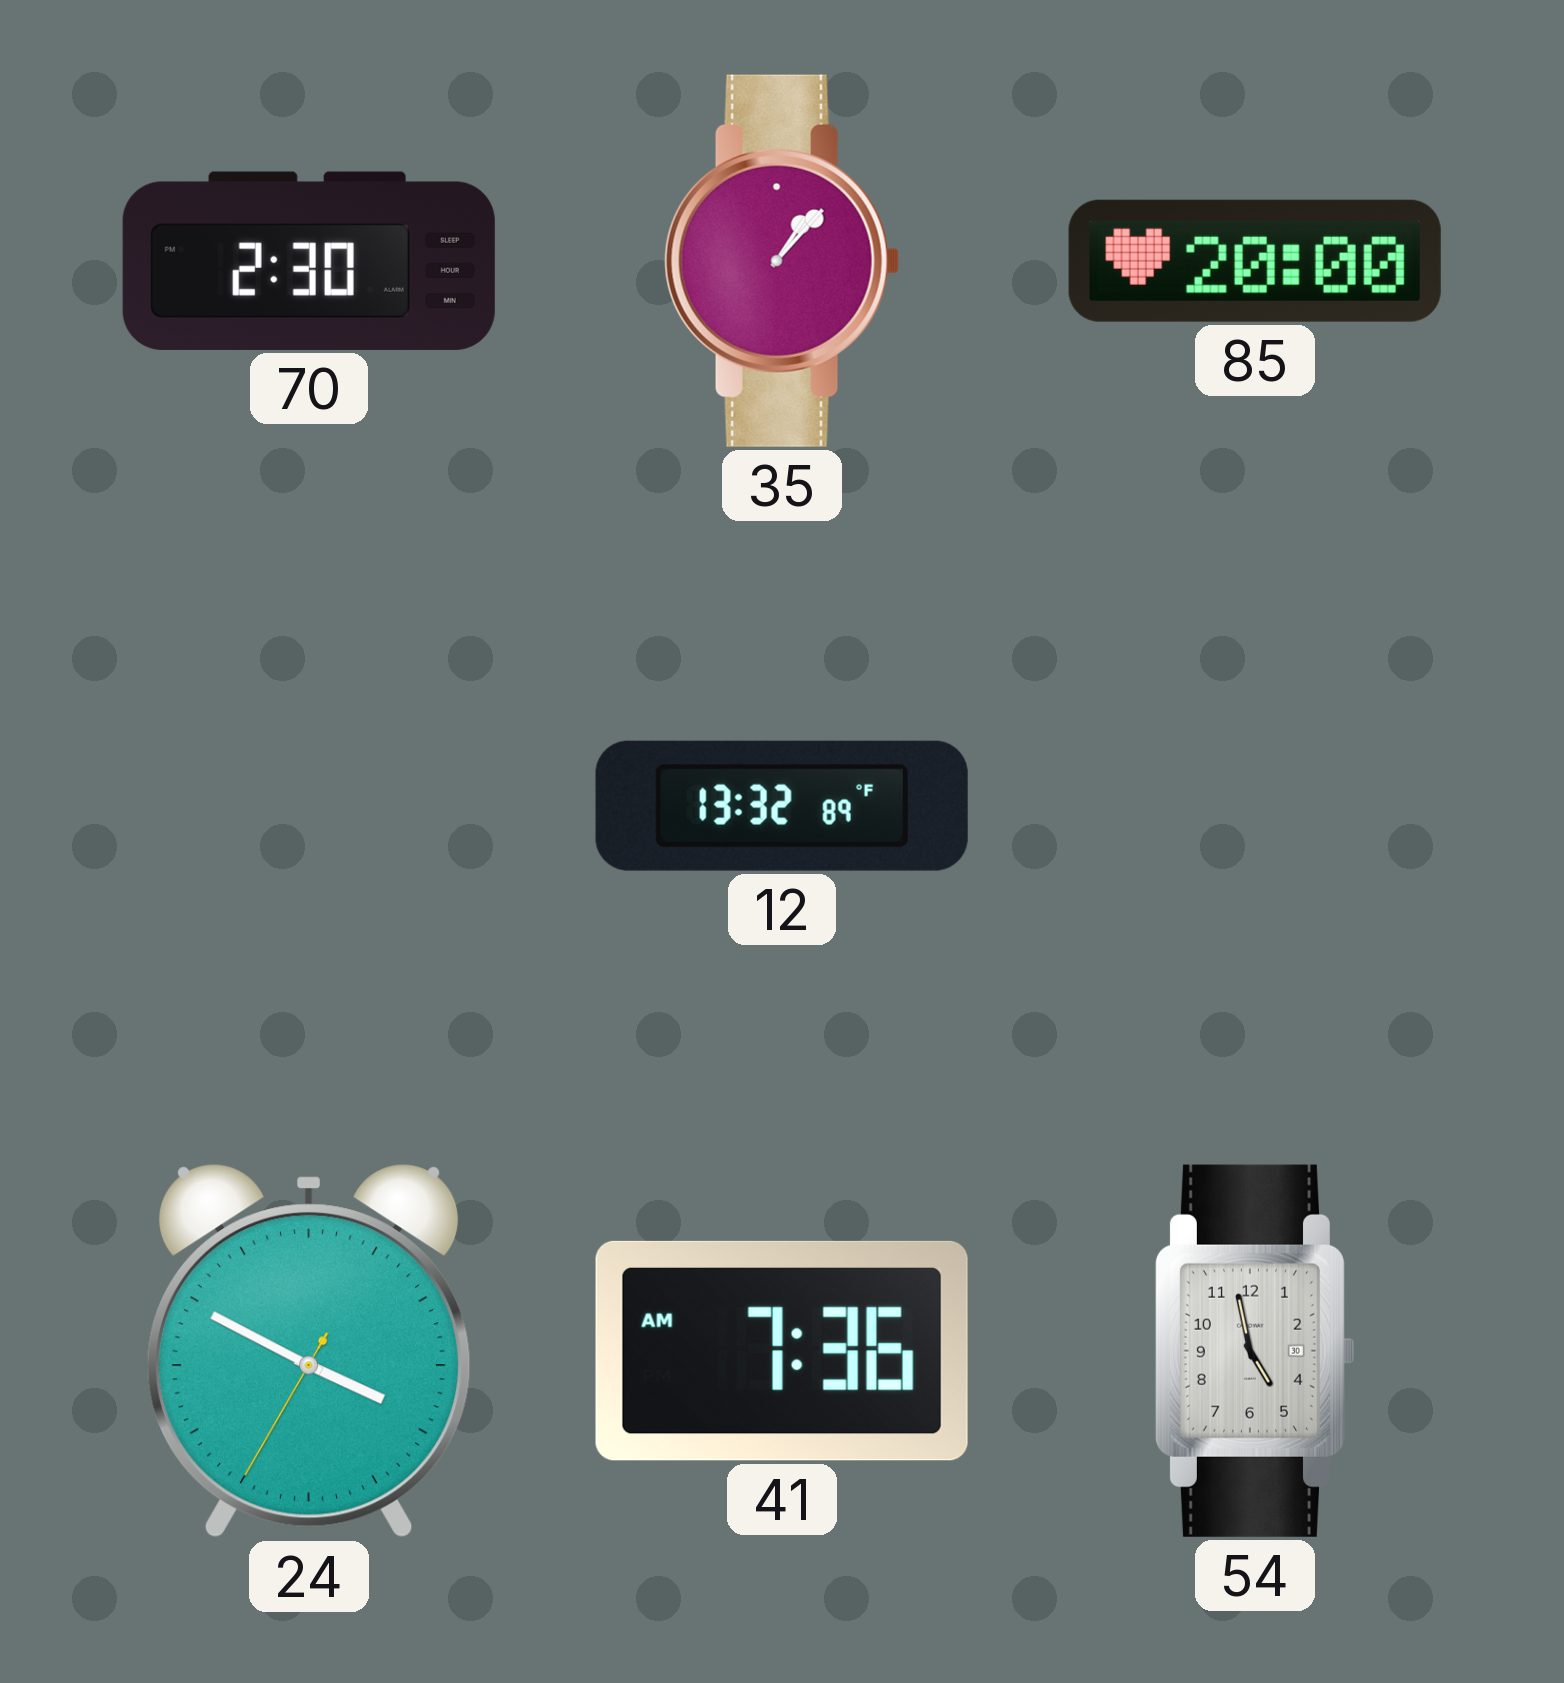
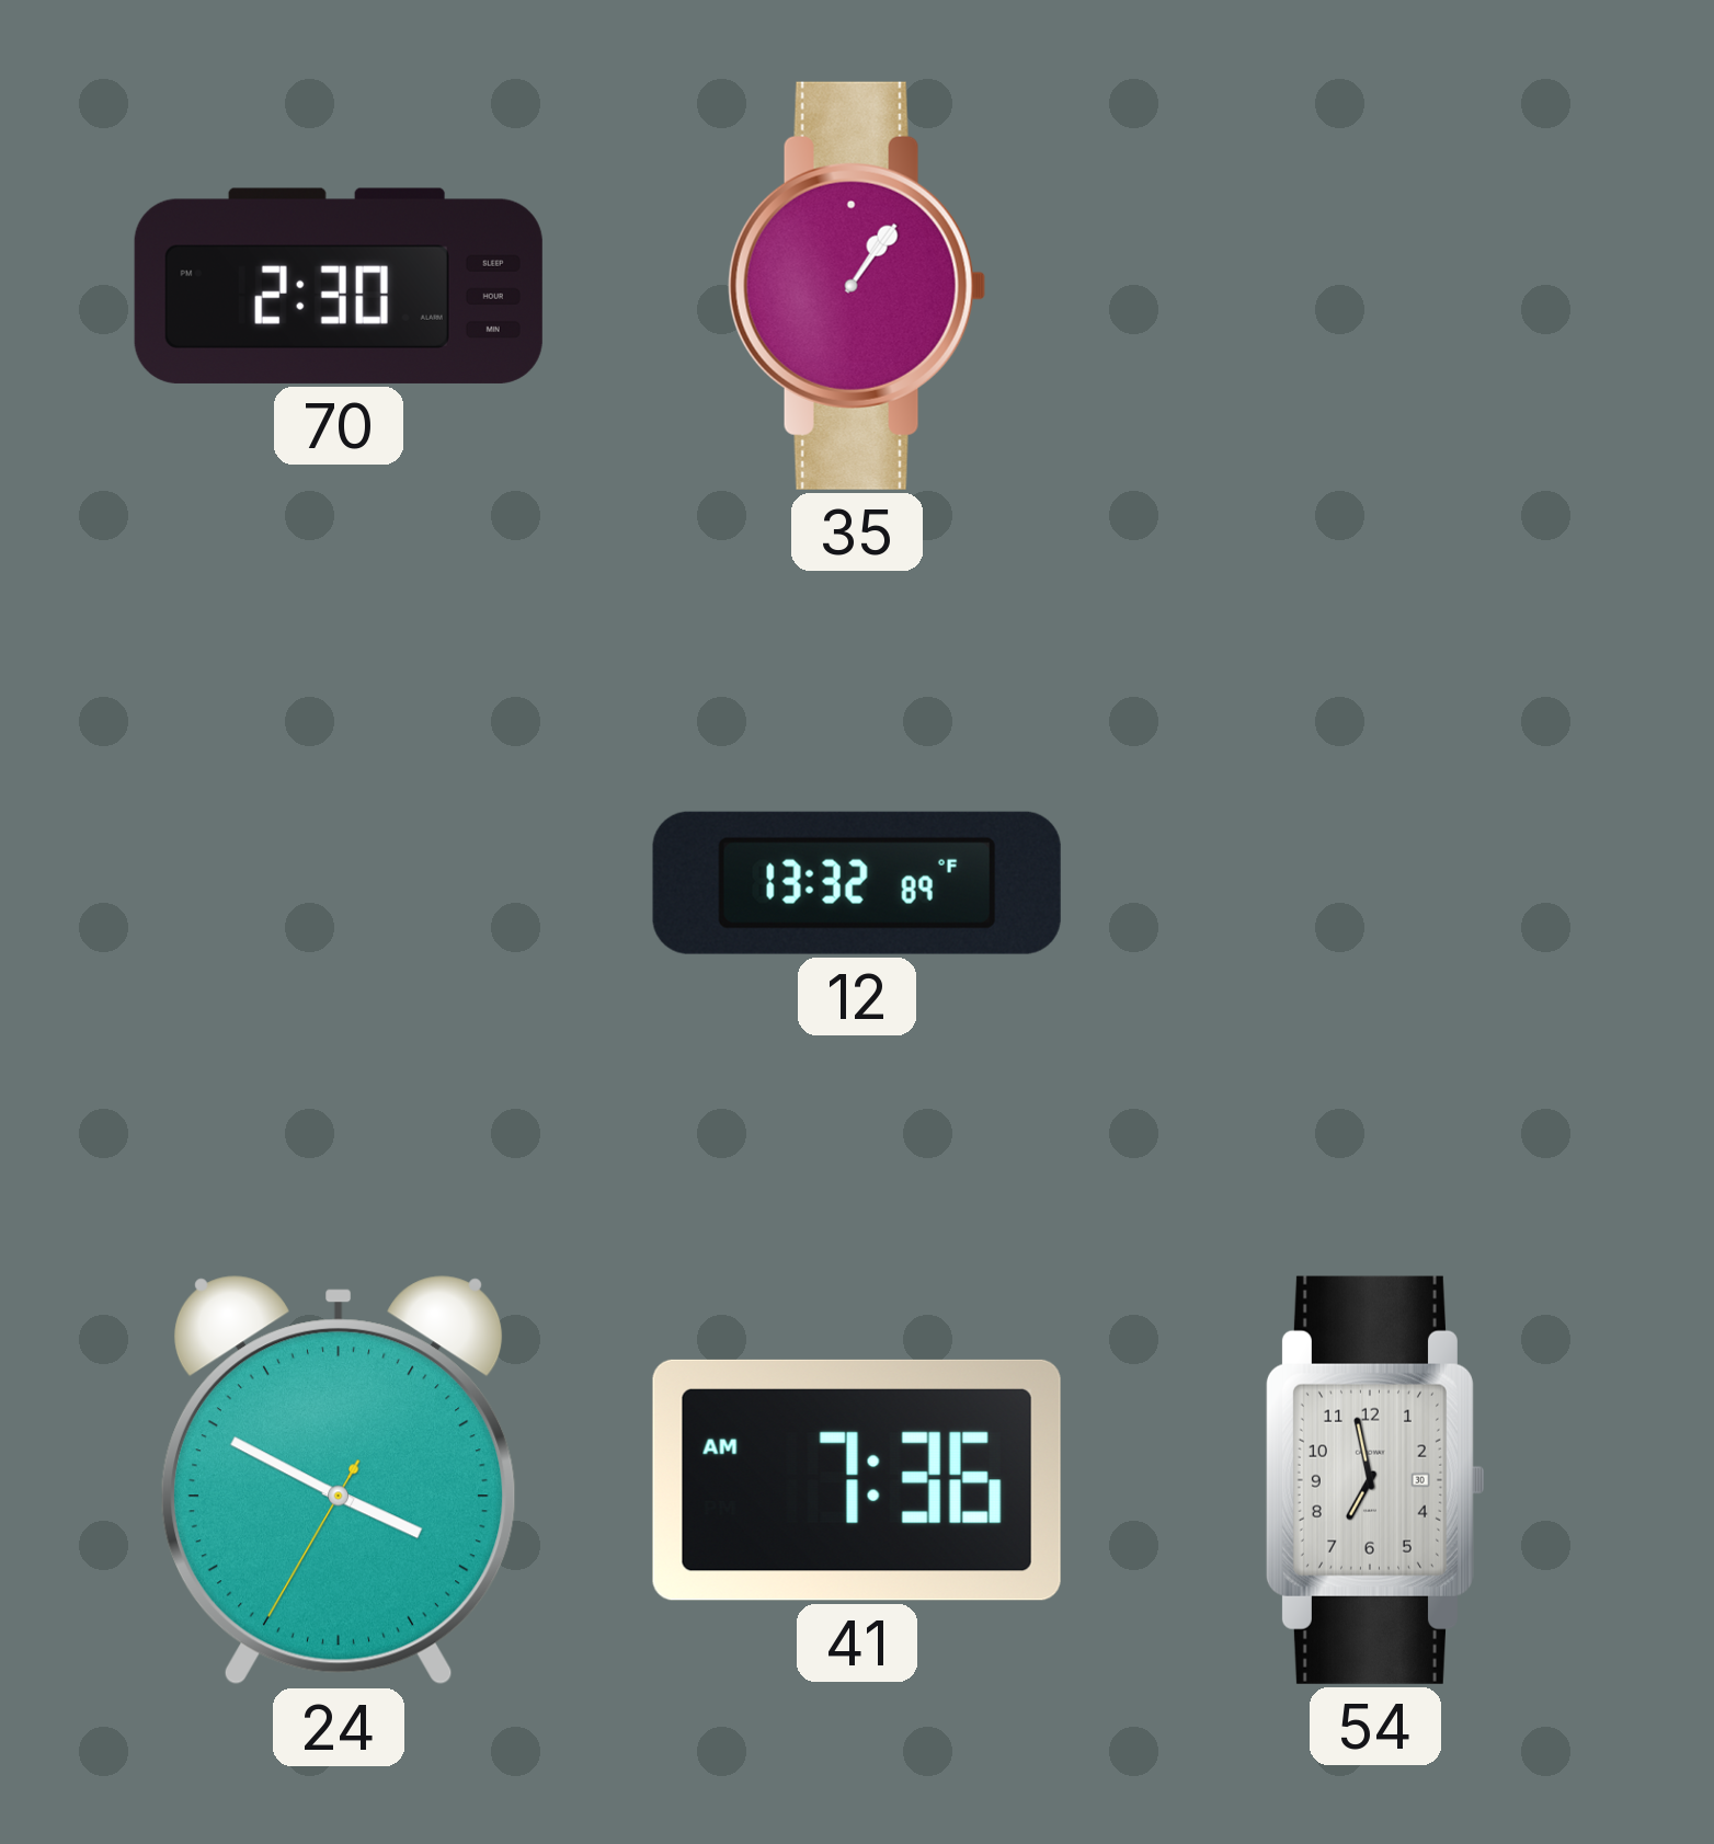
35: 1:07 -> 1:06
85: 20:00 -> none
54: 4:58 -> 6:58
